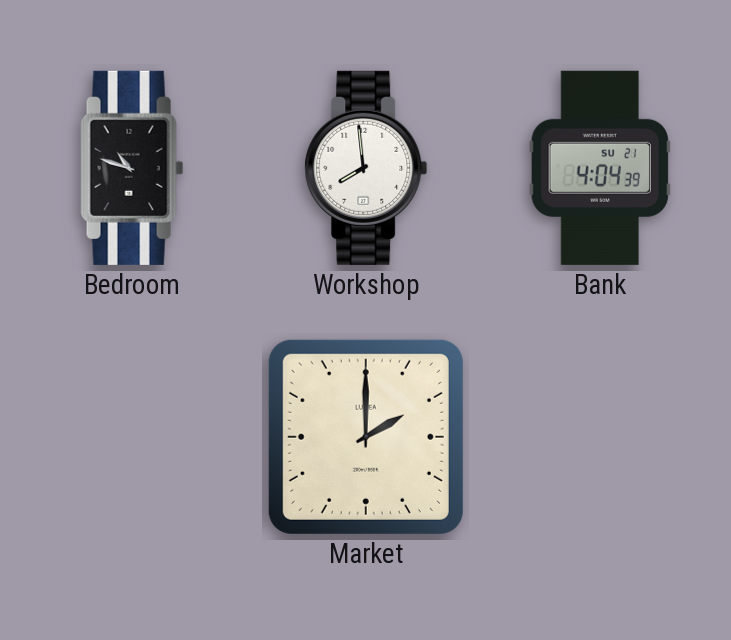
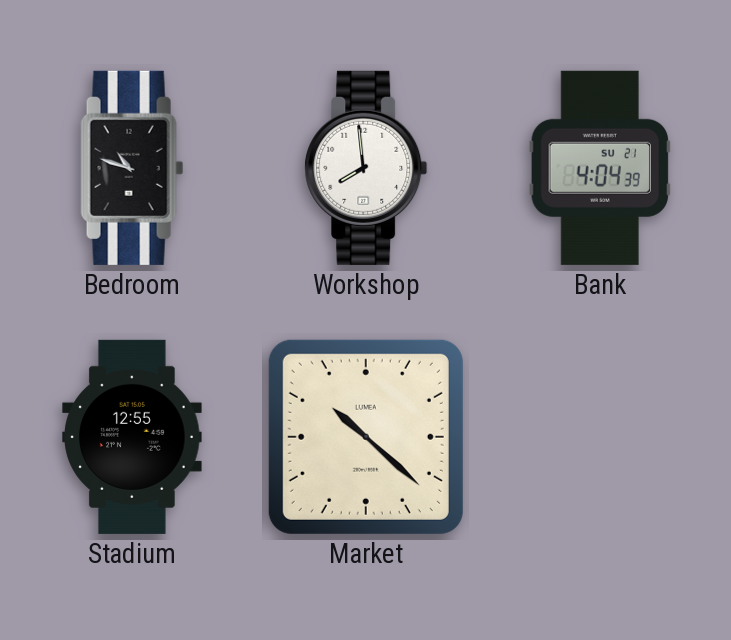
Stadium: none -> 12:55
Market: 2:00 -> 10:22
